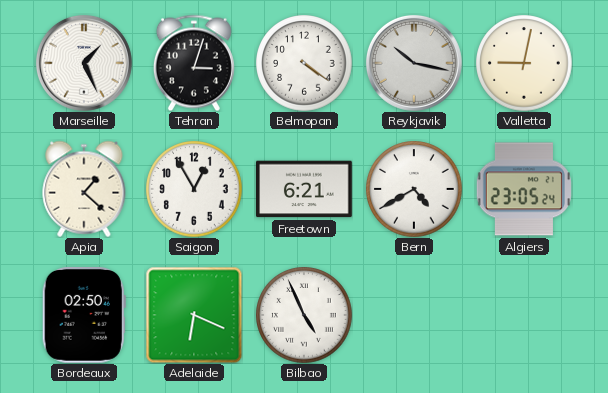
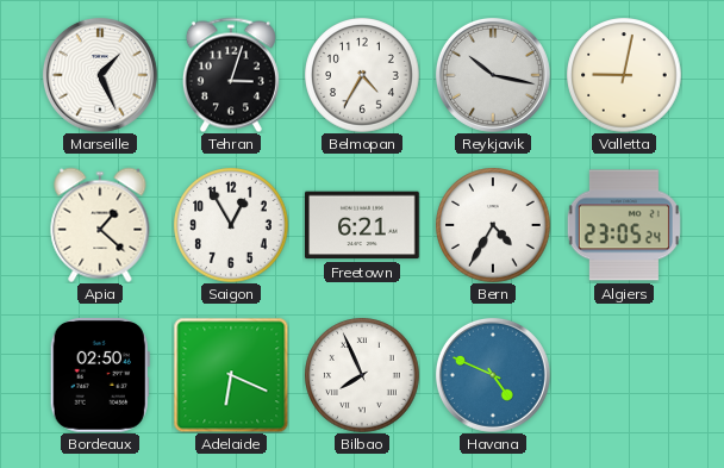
Belmopan: 4:21 -> 4:35
Bern: 4:40 -> 4:35
Bilbao: 4:56 -> 7:56
Havana: none -> 4:49
